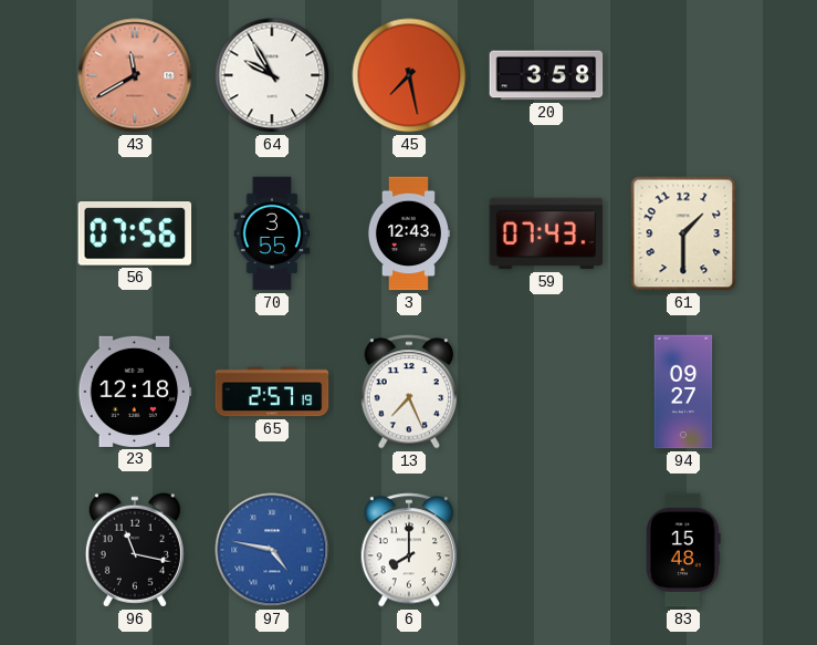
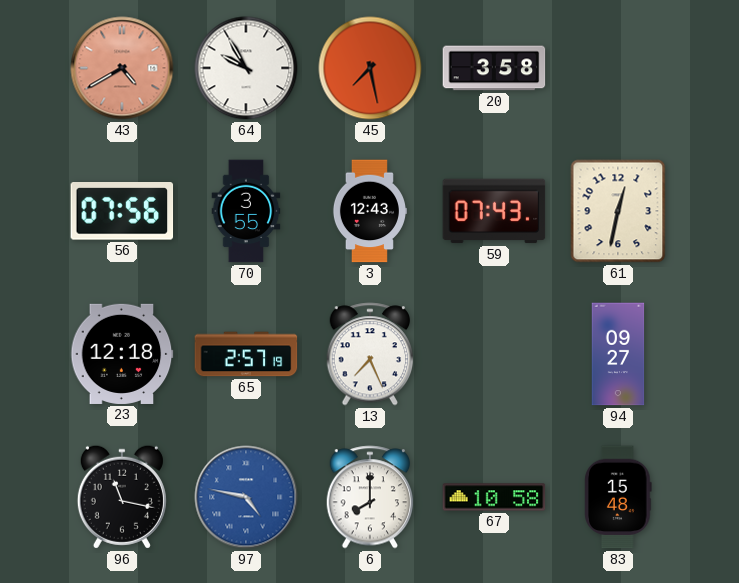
43: 11:40 -> 4:40
61: 1:30 -> 12:32
67: none -> 10:58
